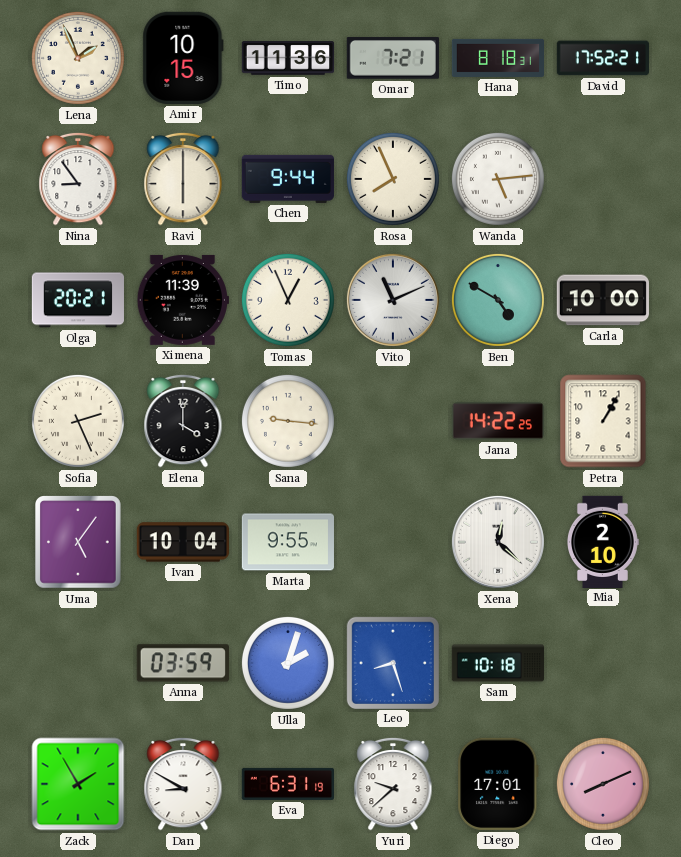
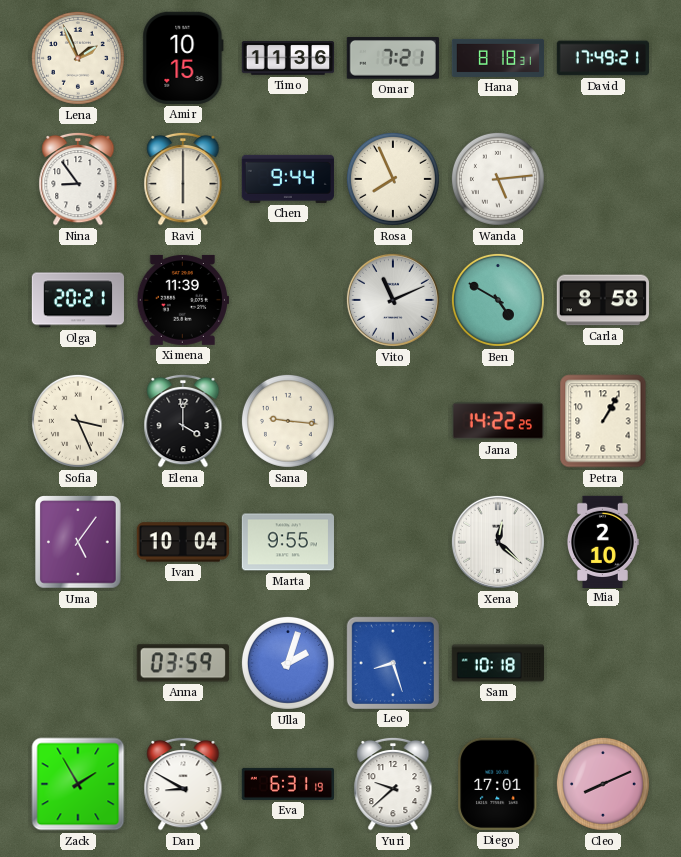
David: 17:52 -> 17:49
Tomas: 12:56 -> none
Carla: 10:00 -> 8:58
Sofia: 2:26 -> 3:26
